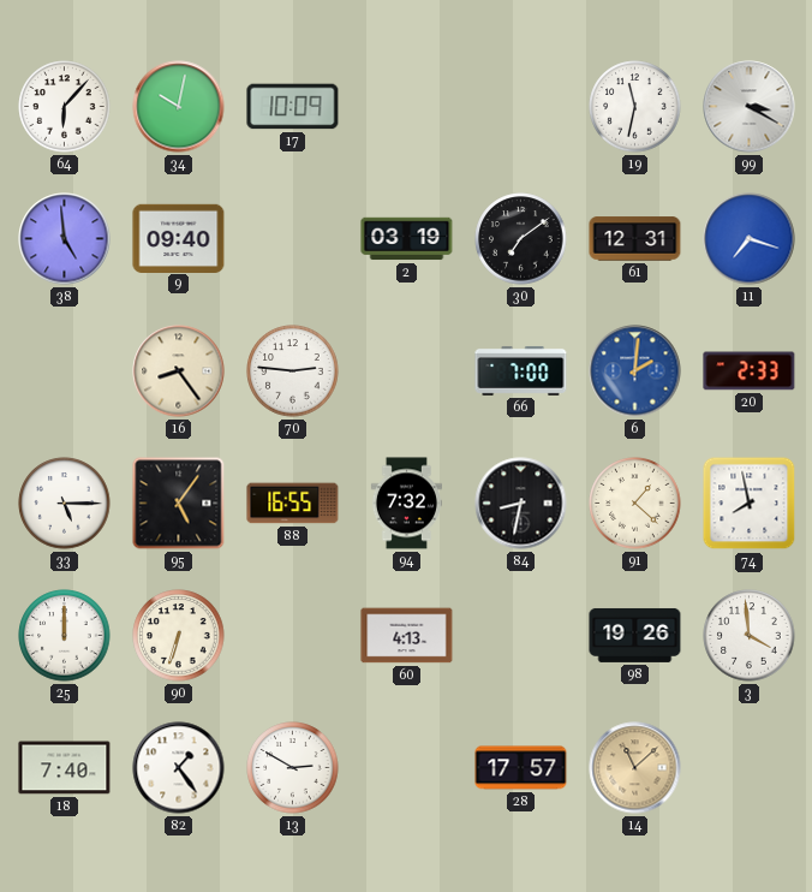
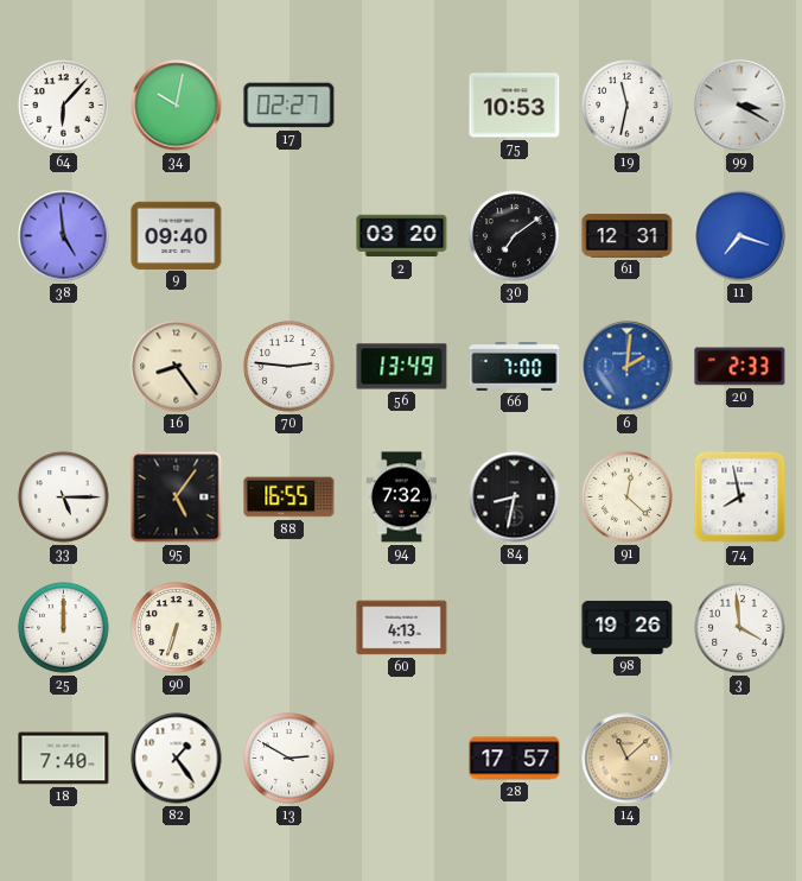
17: 10:09 -> 02:27
75: none -> 10:53
2: 03:19 -> 03:20
56: none -> 13:49
91: 1:22 -> 12:22
